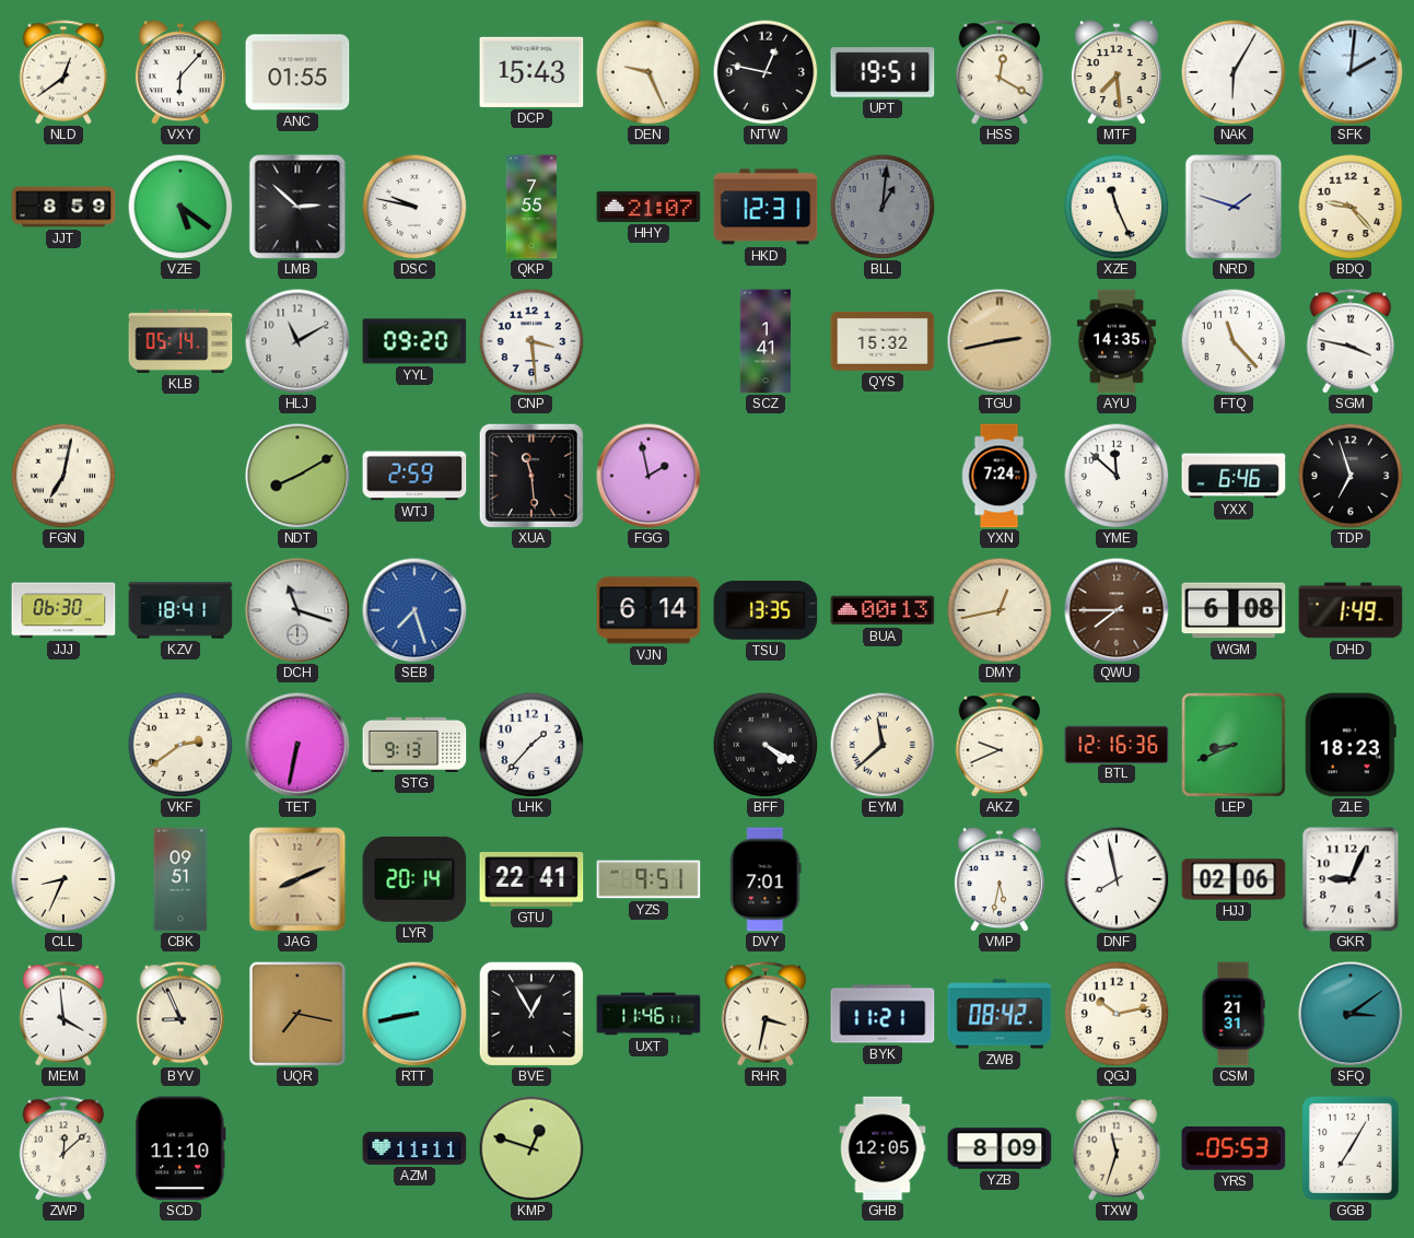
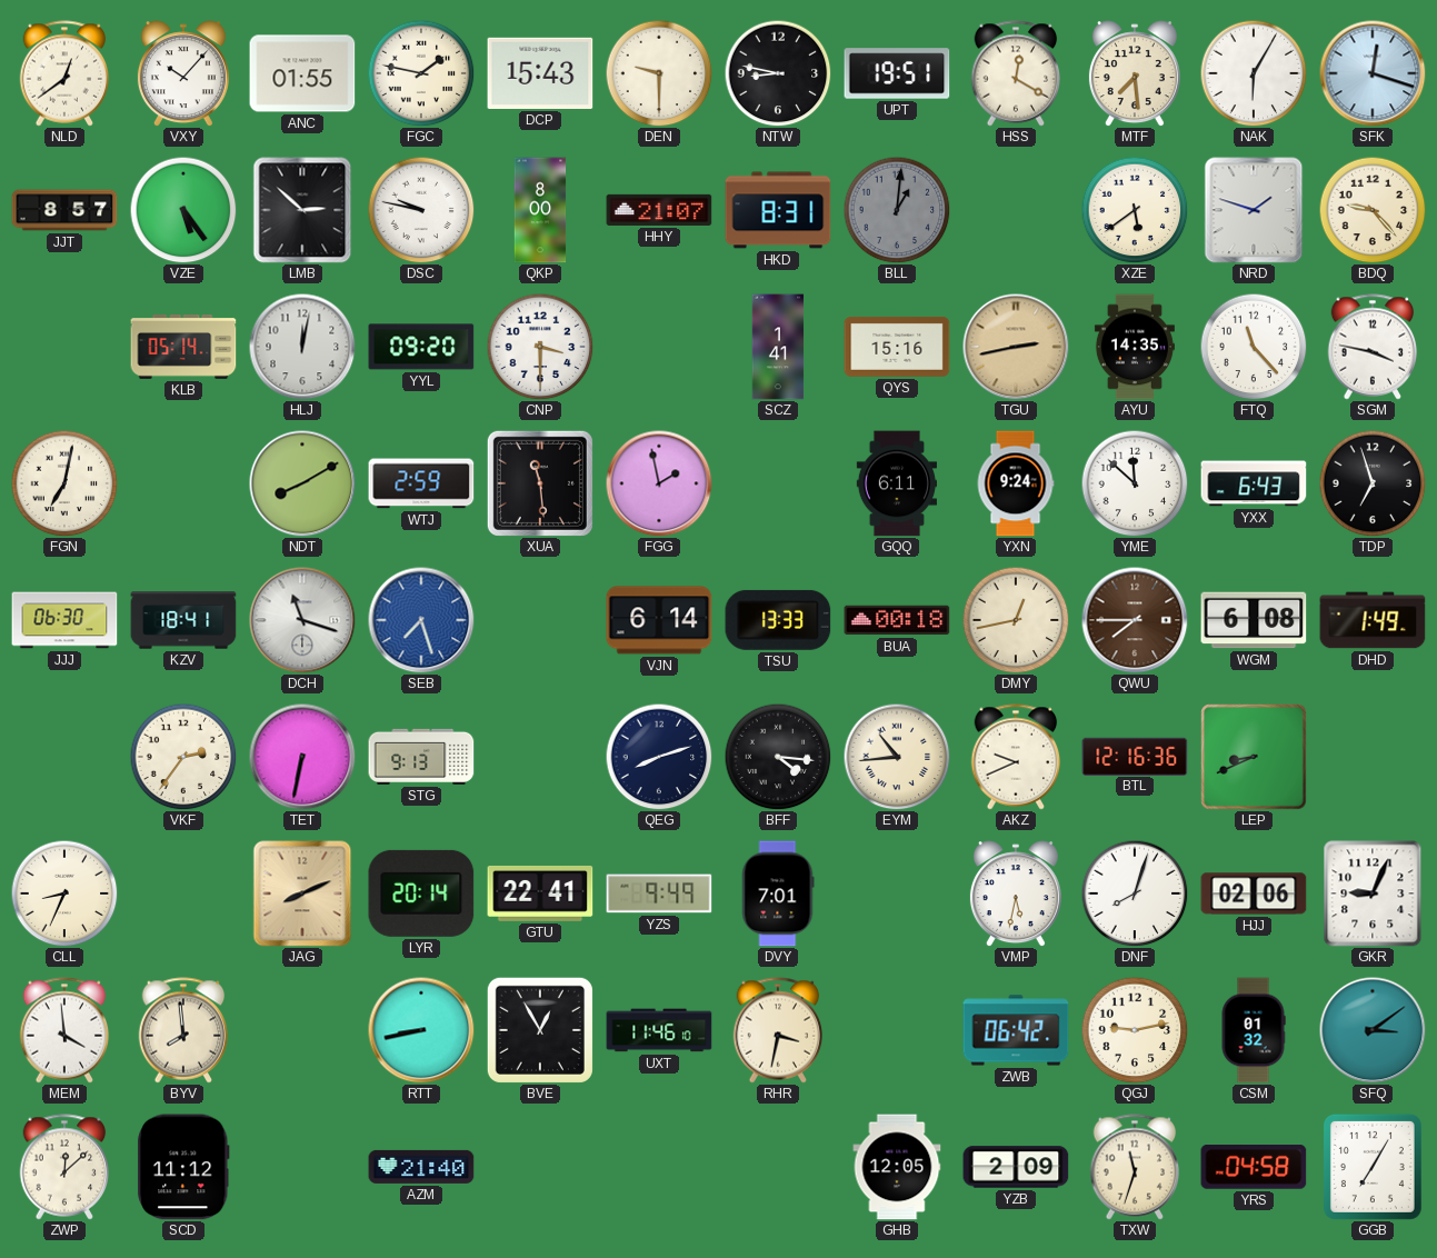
VXY: 6:07 -> 10:07
FGC: none -> 1:47
DEN: 9:26 -> 9:30
NTW: 12:47 -> 8:47
SFK: 2:01 -> 12:18
JJT: 8:59 -> 8:57
VZE: 5:21 -> 5:24
QKP: 7:55 -> 8:00
HKD: 12:31 -> 8:31
XZE: 11:26 -> 5:39
HLJ: 11:10 -> 12:02
CNP: 3:29 -> 3:30
QYS: 15:32 -> 15:16
GQQ: none -> 6:11
YXN: 7:24 -> 9:24
YXX: 6:46 -> 6:43
TSU: 13:35 -> 13:33
BUA: 00:13 -> 00:18
VKF: 2:39 -> 2:36
LHK: 1:37 -> none
QEG: none -> 8:12
BFF: 4:20 -> 4:16
EYM: 11:38 -> 10:44
ZLE: 18:23 -> none
CBK: 09:51 -> none
YZS: 9:51 -> 9:49
DNF: 7:58 -> 8:03
BYV: 8:56 -> 7:59
UQR: 7:17 -> none
UXT: 11:46:11 -> 11:46:10
BYK: 11:21 -> none
ZWB: 08:42 -> 06:42
QGJ: 10:13 -> 9:13
CSM: 21:31 -> 01:32
SCD: 11:10 -> 11:12
AZM: 11:11 -> 21:40
KMP: 12:48 -> none
YZB: 8:09 -> 2:09
YRS: 05:53 -> 04:58
